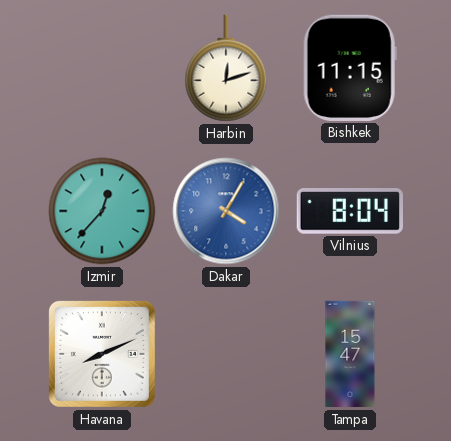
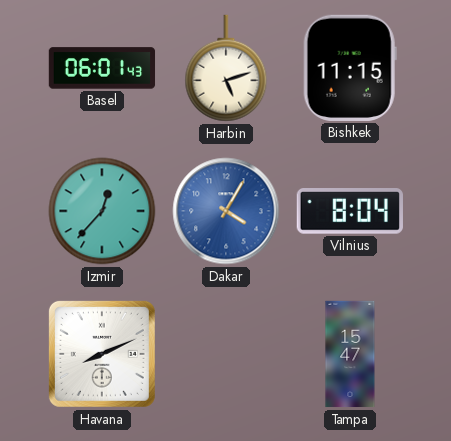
Basel: none -> 06:01
Harbin: 12:12 -> 5:12
